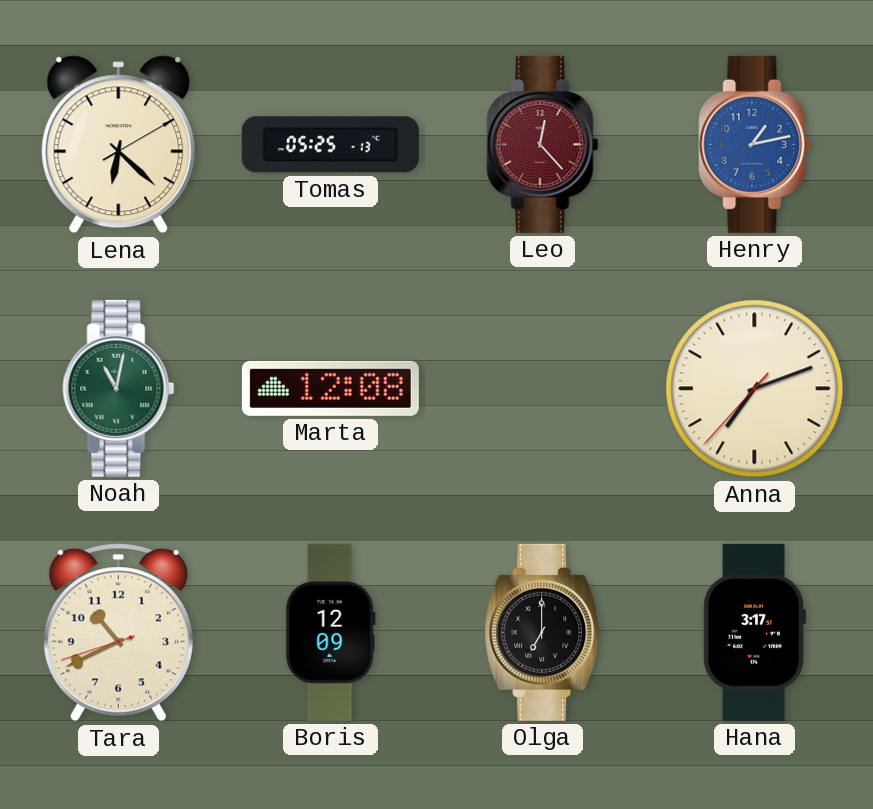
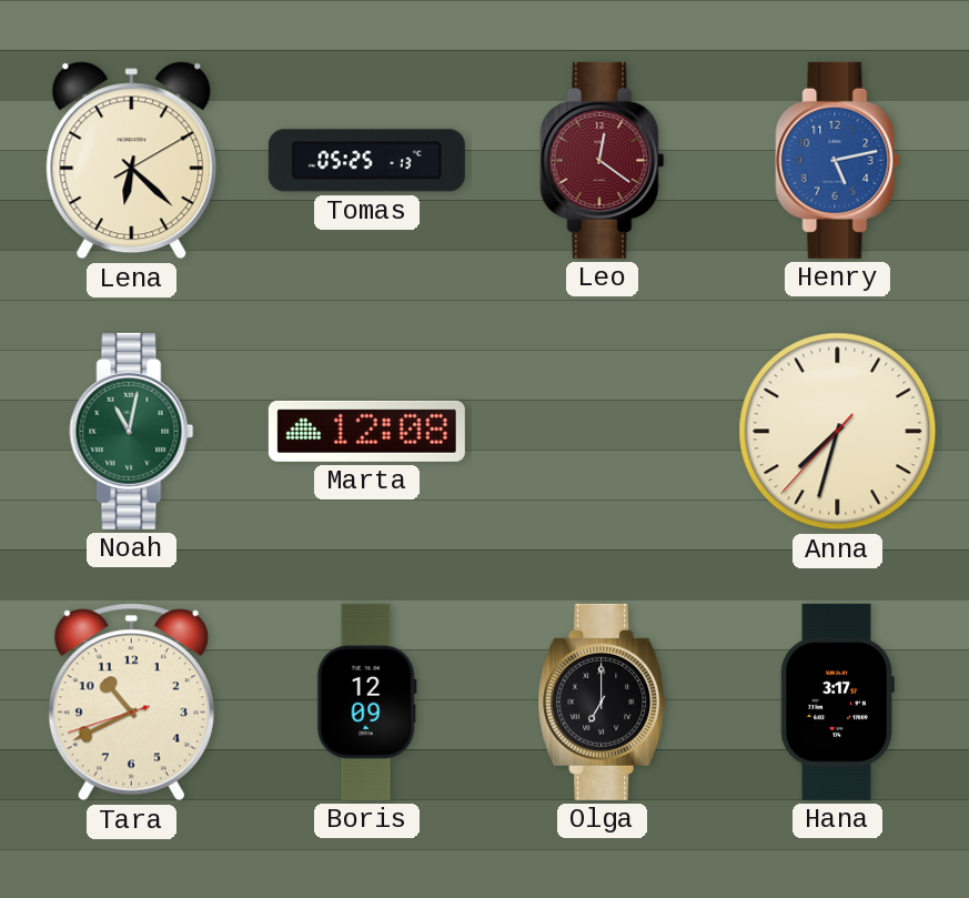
Leo: 12:23 -> 12:21
Henry: 1:13 -> 5:13
Anna: 7:11 -> 7:32
